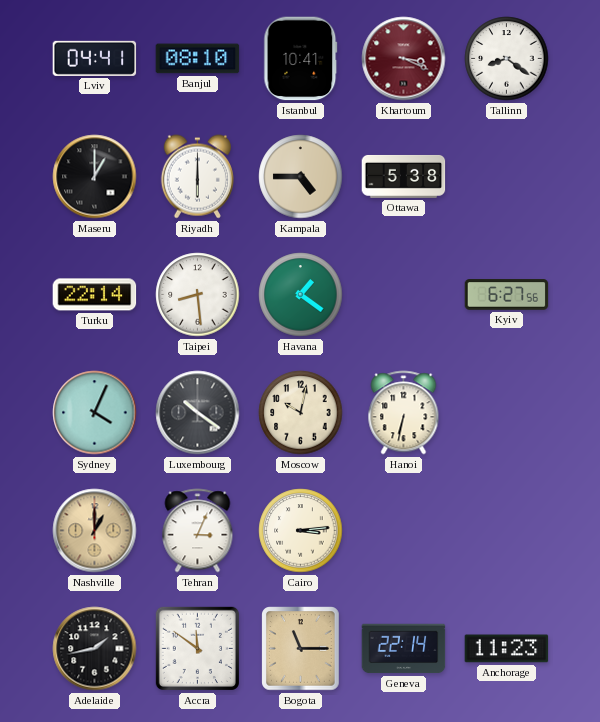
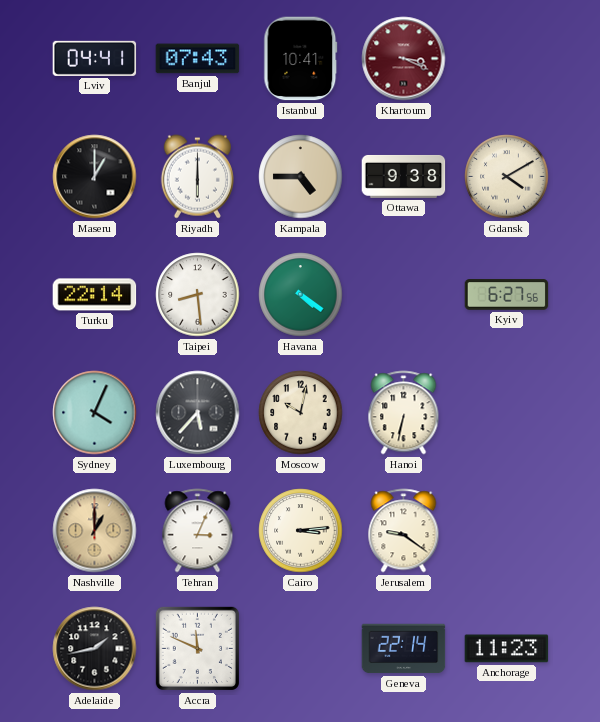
Banjul: 08:10 -> 07:43
Tallinn: 8:21 -> none
Ottawa: 5:38 -> 9:38
Gdansk: none -> 4:10
Havana: 1:21 -> 4:21
Luxembourg: 10:21 -> 5:37
Jerusalem: none -> 9:21
Accra: 11:51 -> 11:49
Bogota: 11:15 -> none
